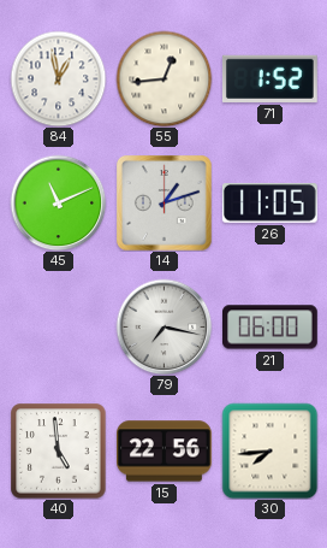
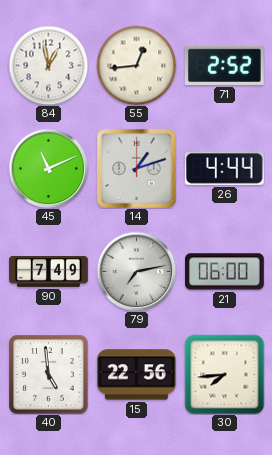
71: 1:52 -> 2:52
26: 11:05 -> 4:44
90: none -> 7:49
79: 7:17 -> 7:13
